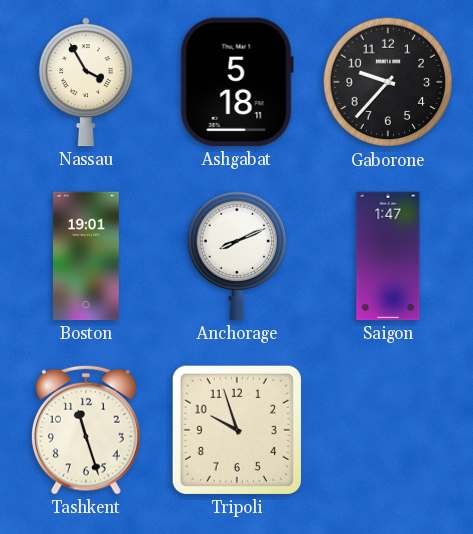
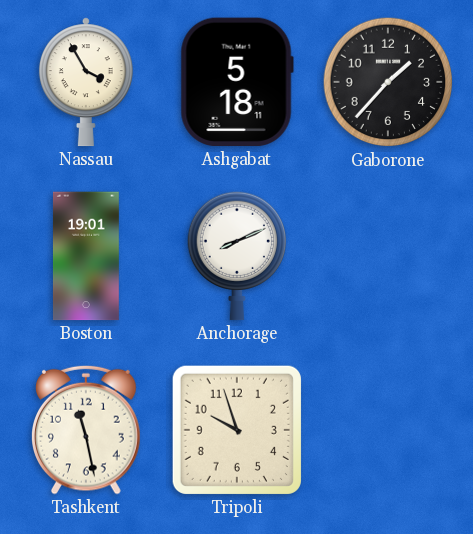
Gaborone: 9:37 -> 1:37
Saigon: 1:47 -> none
Tashkent: 11:27 -> 11:28
